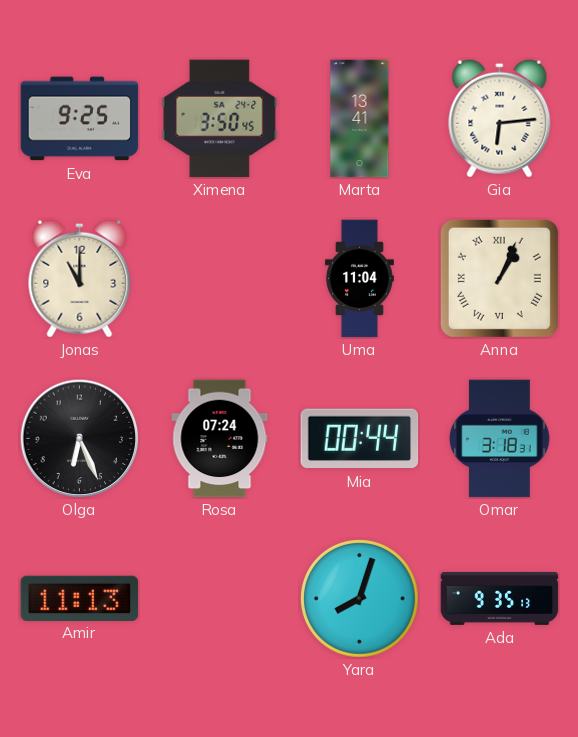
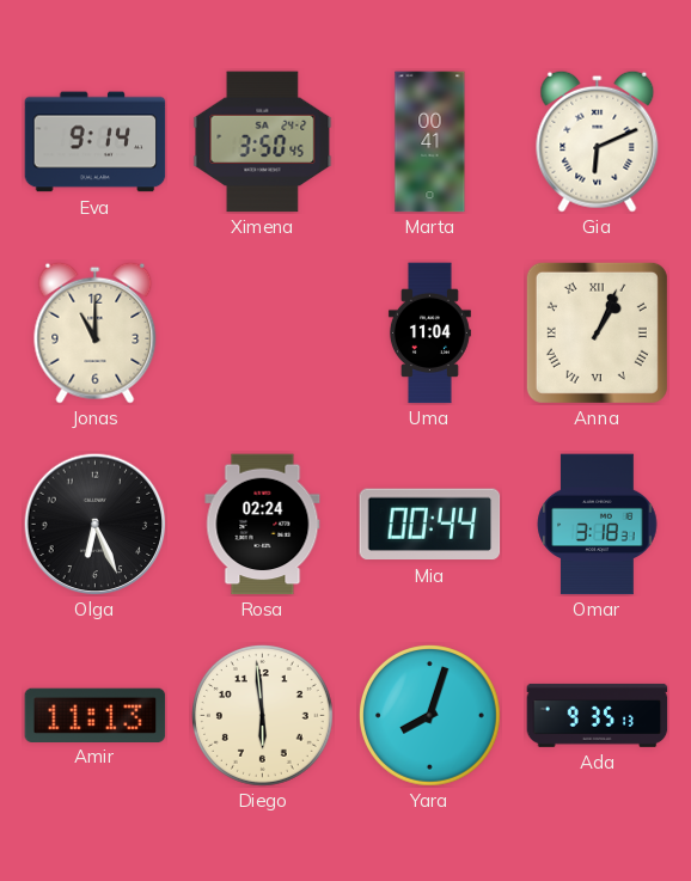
Eva: 9:25 -> 9:14
Marta: 13:41 -> 00:41
Gia: 6:14 -> 6:11
Rosa: 07:24 -> 02:24
Diego: none -> 5:59
